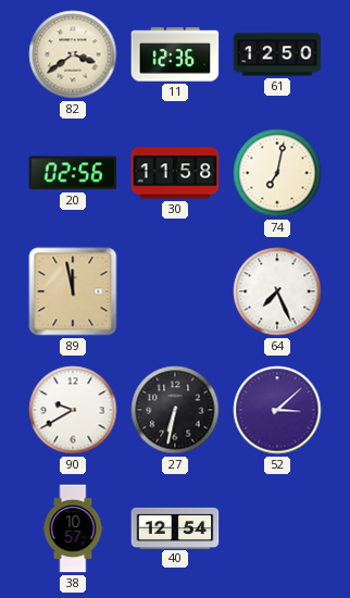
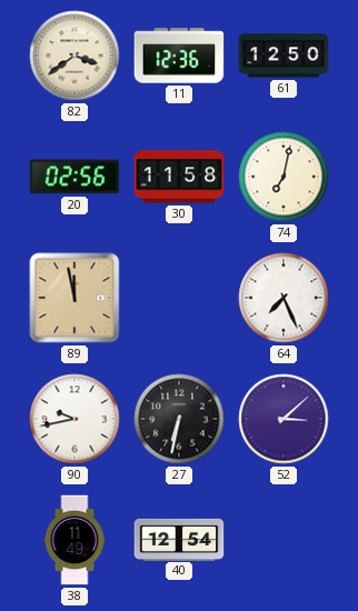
90: 9:40 -> 9:43
38: 10:57 -> 11:49
